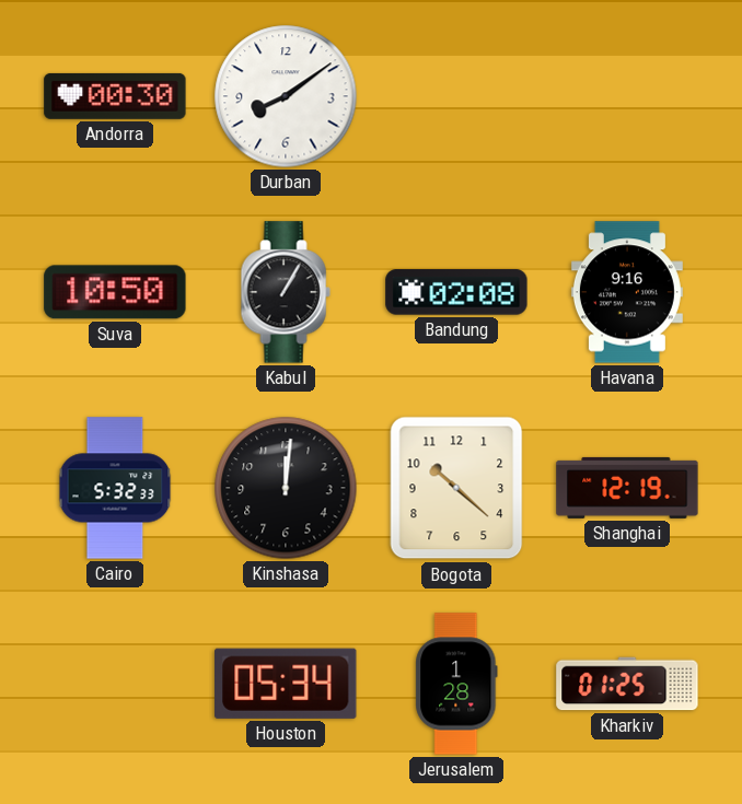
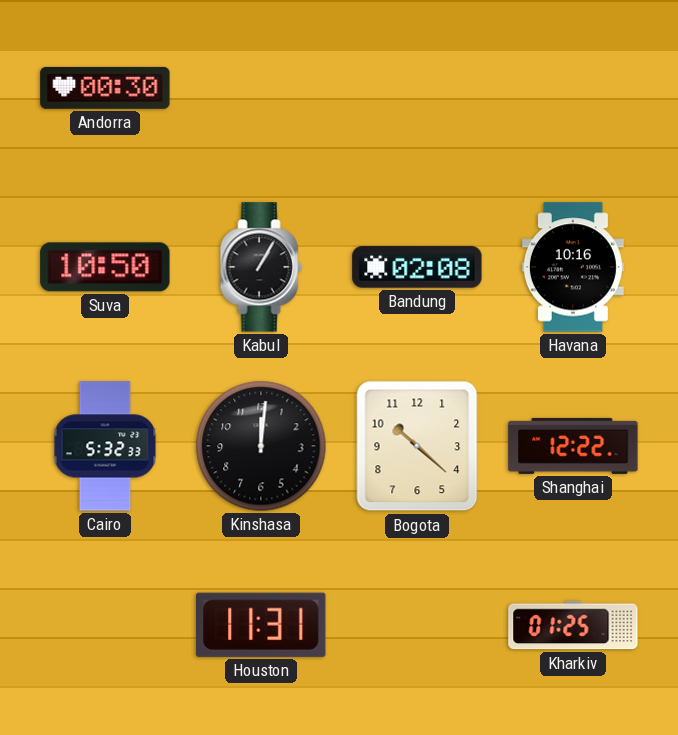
Durban: 8:09 -> none
Havana: 9:16 -> 10:16
Shanghai: 12:19 -> 12:22
Houston: 05:34 -> 11:31
Jerusalem: 1:28 -> none
